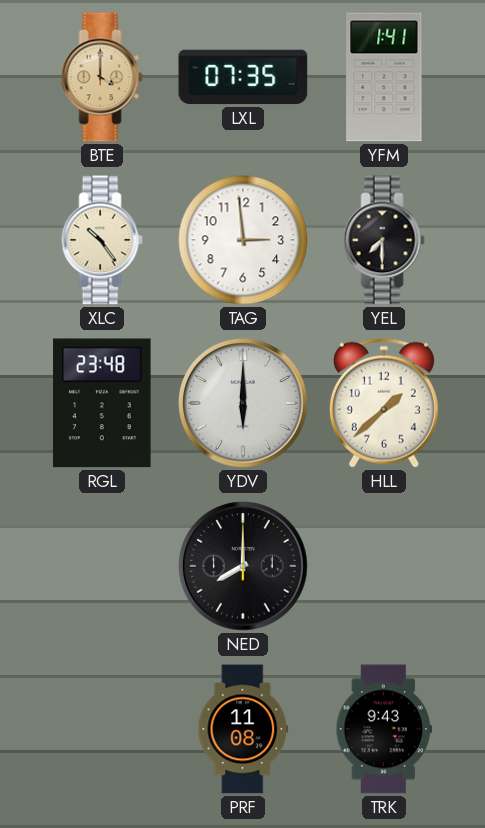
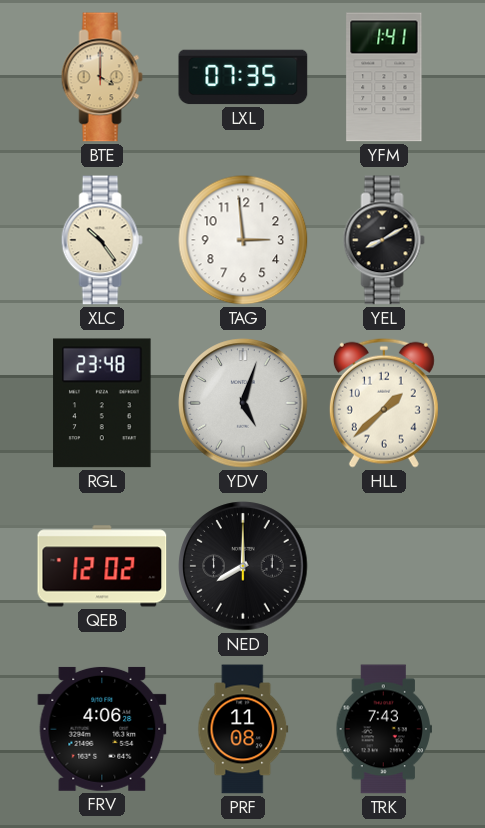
YEL: 7:30 -> 8:10
YDV: 6:00 -> 5:03
QEB: none -> 12:02
FRV: none -> 4:06
TRK: 9:43 -> 7:43
